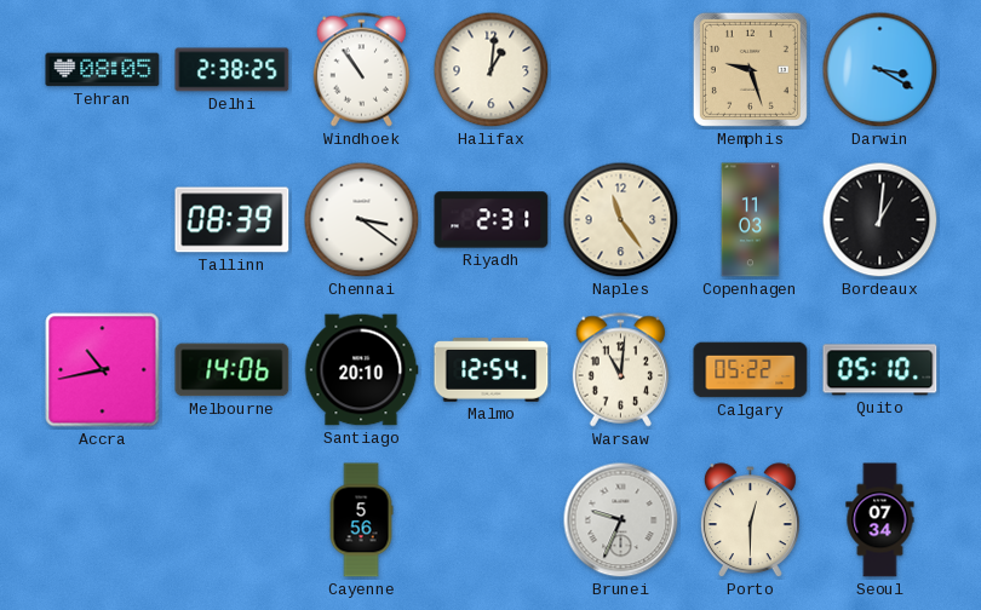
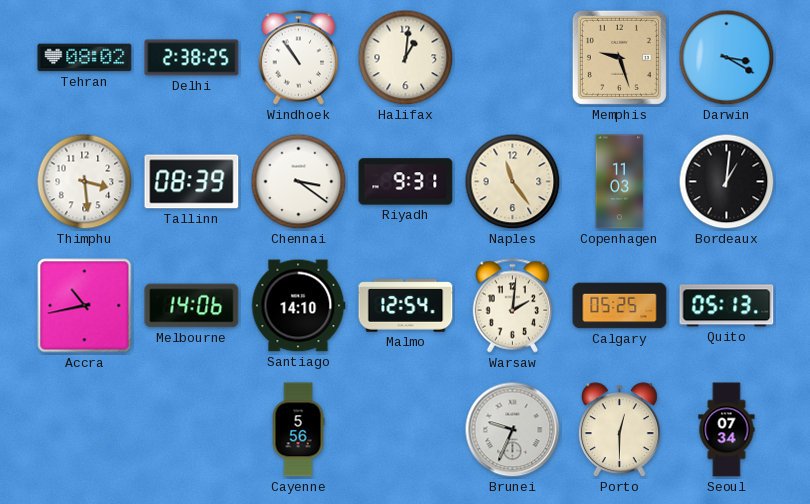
Tehran: 08:05 -> 08:02
Thimphu: none -> 3:29
Riyadh: 2:31 -> 9:31
Santiago: 20:10 -> 14:10
Warsaw: 11:01 -> 2:01
Calgary: 05:22 -> 05:25
Quito: 05:10 -> 05:13
